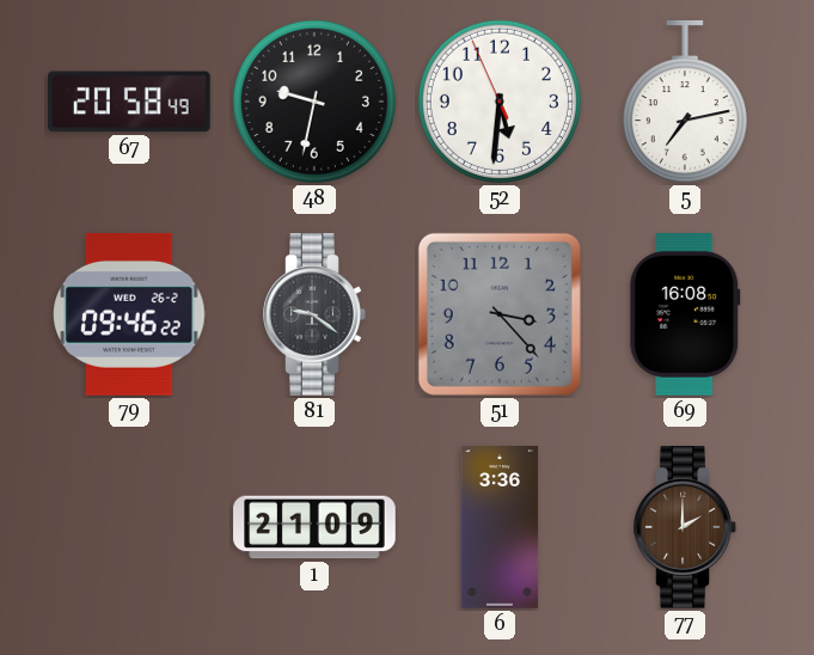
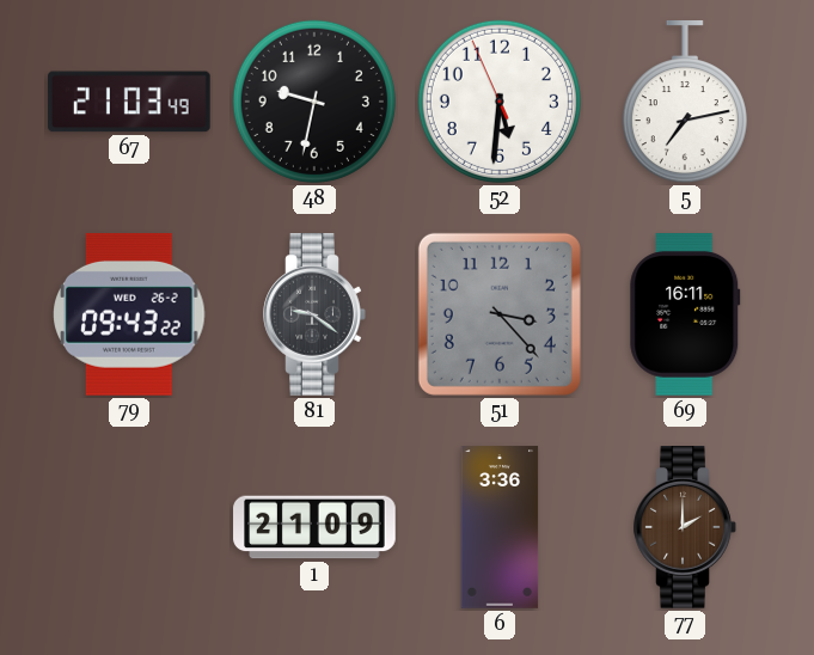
67: 20:58 -> 21:03
79: 09:46 -> 09:43
69: 16:08 -> 16:11
